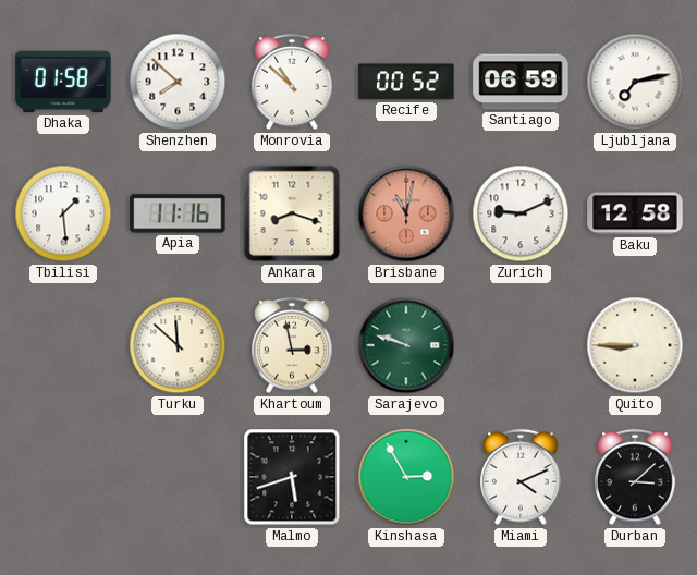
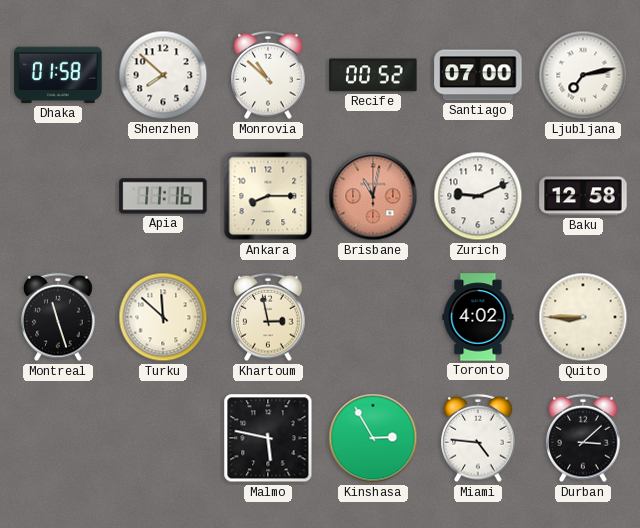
Santiago: 06:59 -> 07:00
Tbilisi: 1:29 -> none
Ankara: 8:18 -> 8:15
Montreal: none -> 11:27
Sarajevo: 9:48 -> none
Toronto: none -> 4:02
Malmo: 5:42 -> 5:47
Miami: 4:11 -> 4:46
